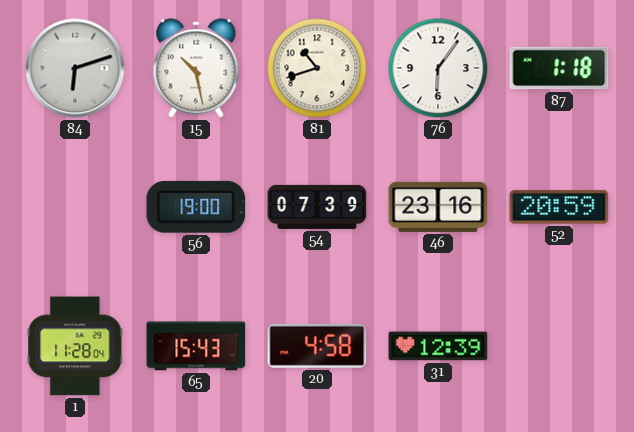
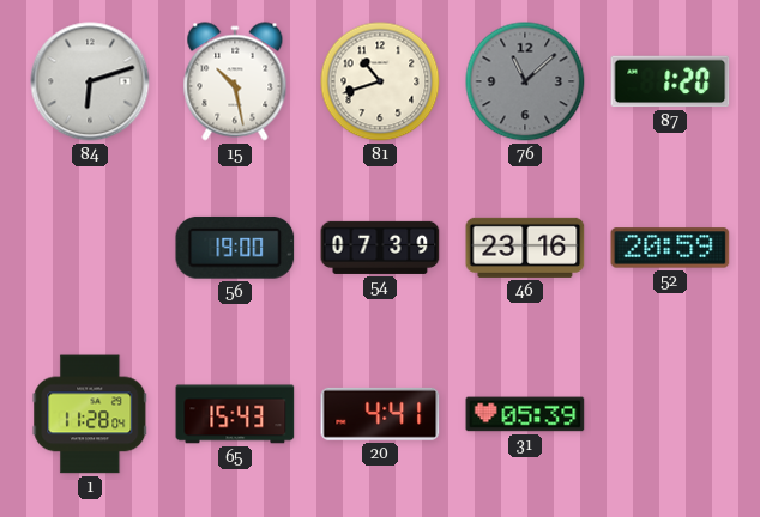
76: 6:06 -> 11:08
76 dial: white -> grey
87: 1:18 -> 1:20
20: 4:58 -> 4:41
31: 12:39 -> 05:39
